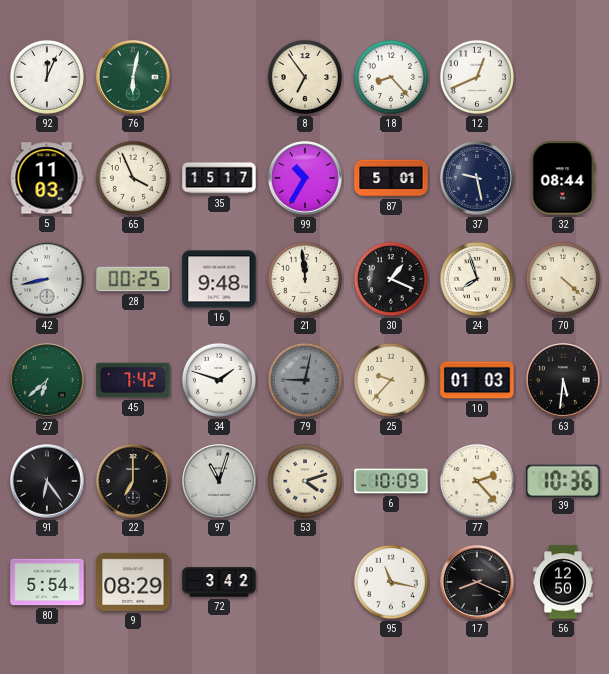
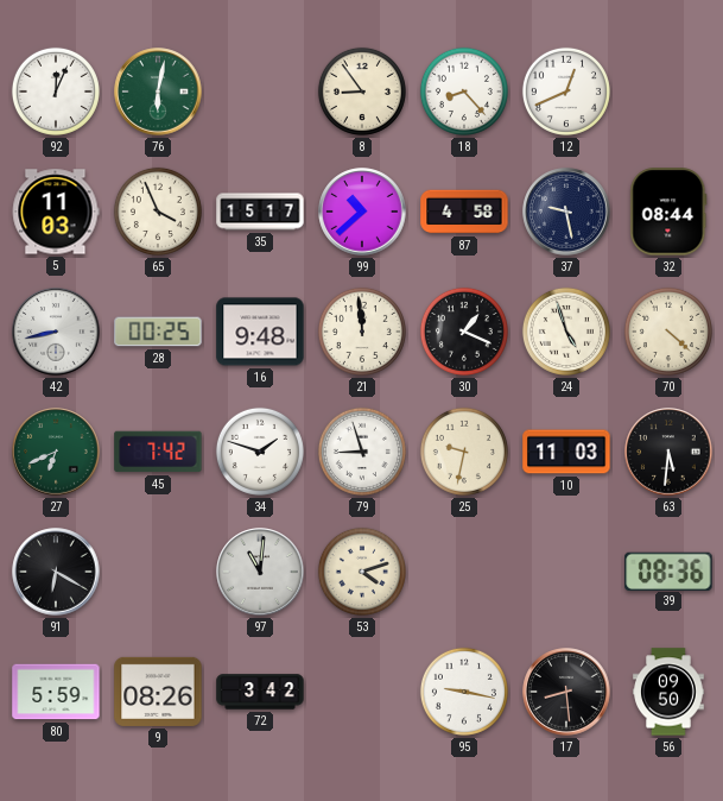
8: 6:54 -> 8:54
99: 10:35 -> 10:38
87: 5:01 -> 4:58
24: 7:57 -> 4:57
27: 6:38 -> 6:41
79: 9:02 -> 8:57
79 dial: grey -> white
25: 9:37 -> 9:32
10: 01:03 -> 11:03
91: 6:24 -> 6:20
22: 7:00 -> none
97: 11:03 -> 11:01
6: 10:09 -> none
77: 2:23 -> none
39: 10:36 -> 08:36
80: 5:54 -> 5:59
9: 08:29 -> 08:26
95: 11:17 -> 9:17
17: 8:19 -> 8:29
56: 12:50 -> 09:50
